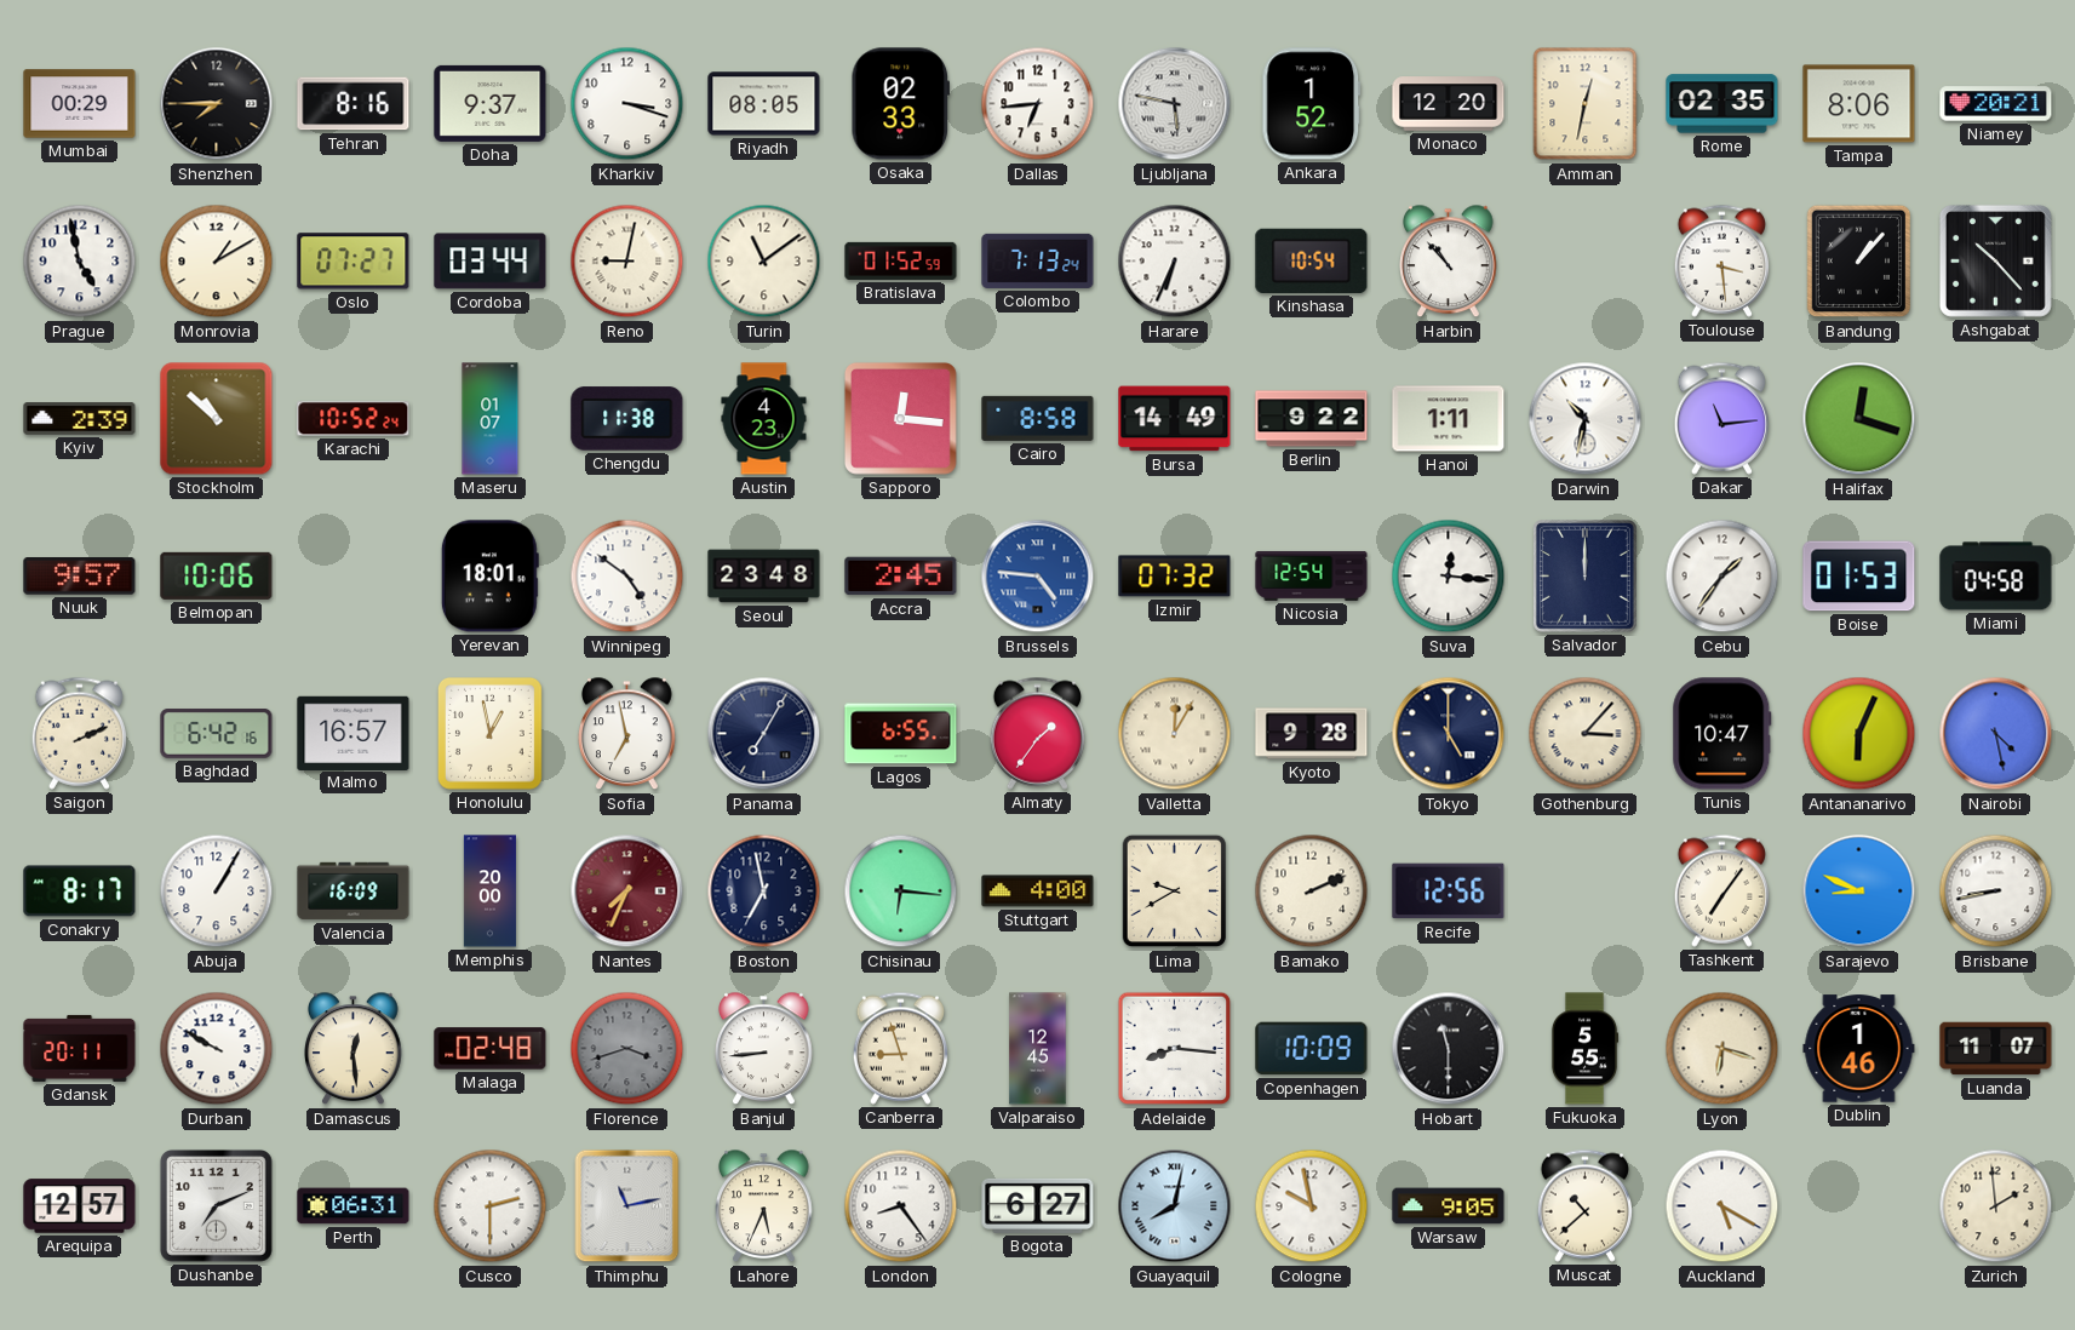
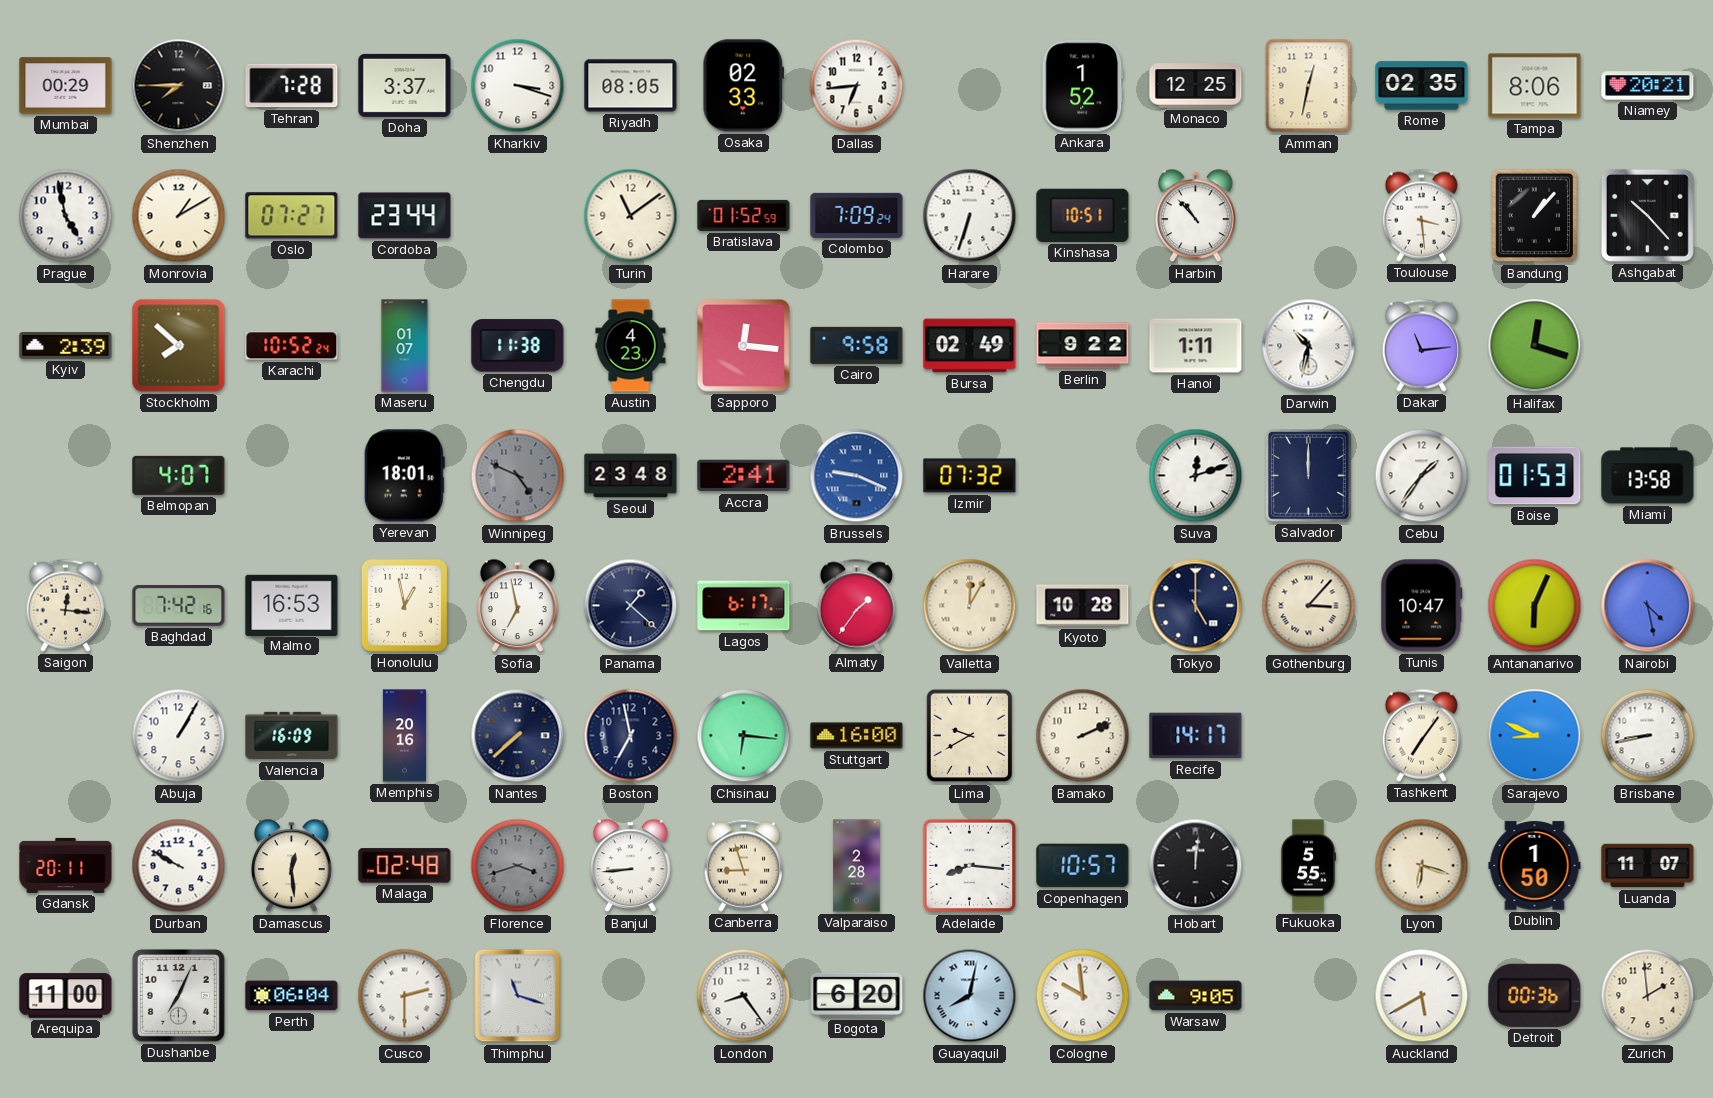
Tehran: 8:16 -> 7:28
Doha: 9:37 -> 3:37
Ljubljana: 5:47 -> none
Monaco: 12:20 -> 12:25
Cordoba: 03:44 -> 23:44
Reno: 9:02 -> none
Colombo: 7:13 -> 7:09
Harare: 6:34 -> 6:33
Kinshasa: 10:54 -> 10:51
Stockholm: 10:52 -> 7:52
Cairo: 8:58 -> 9:58
Bursa: 14:49 -> 02:49
Nuuk: 9:57 -> none
Belmopan: 10:06 -> 4:07
Winnipeg: 4:51 -> 4:49
Winnipeg dial: white -> grey
Accra: 2:45 -> 2:41
Brussels: 4:46 -> 9:19
Nicosia: 12:54 -> none
Suva: 12:16 -> 12:12
Miami: 04:58 -> 13:58
Saigon: 2:11 -> 12:16
Baghdad: 6:42 -> 7:42
Malmo: 16:57 -> 16:53
Panama: 7:05 -> 1:22
Lagos: 6:55 -> 6:17
Kyoto: 9:28 -> 10:28
Conakry: 8:17 -> none
Memphis: 20:00 -> 20:16
Nantes: 7:34 -> 7:38
Nantes dial: burgundy -> navy
Stuttgart: 4:00 -> 16:00
Recife: 12:56 -> 14:17
Valparaiso: 12:45 -> 2:28
Copenhagen: 10:09 -> 10:57
Hobart: 11:30 -> 12:01
Dublin: 1:46 -> 1:50
Arequipa: 12:57 -> 11:00
Dushanbe: 7:11 -> 7:04
Perth: 06:31 -> 06:04
Thimphu: 11:13 -> 11:18
Lahore: 5:34 -> none
Bogota: 6:27 -> 6:20
Cologne: 9:58 -> 9:59
Muscat: 10:38 -> none
Auckland: 5:20 -> 5:40
Detroit: none -> 00:36
